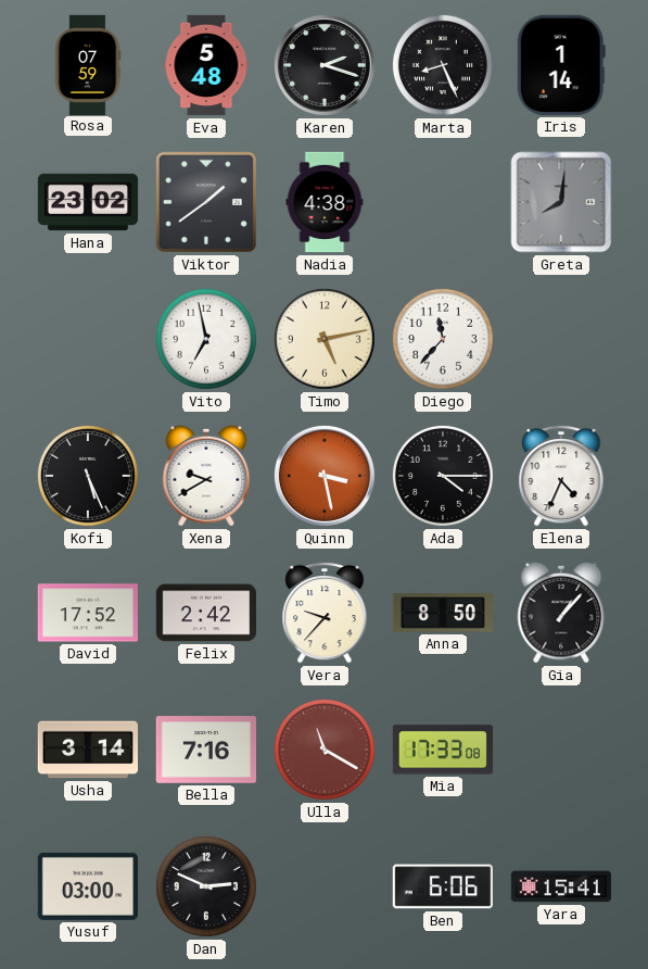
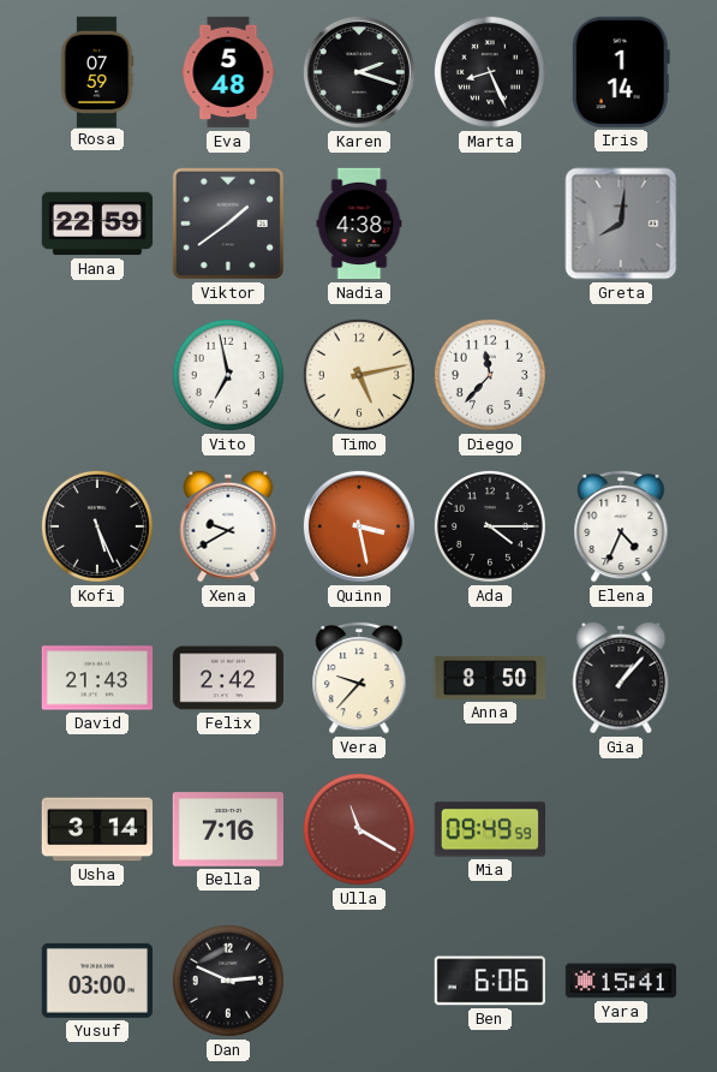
Hana: 23:02 -> 22:59
David: 17:52 -> 21:43
Mia: 17:33 -> 09:49
